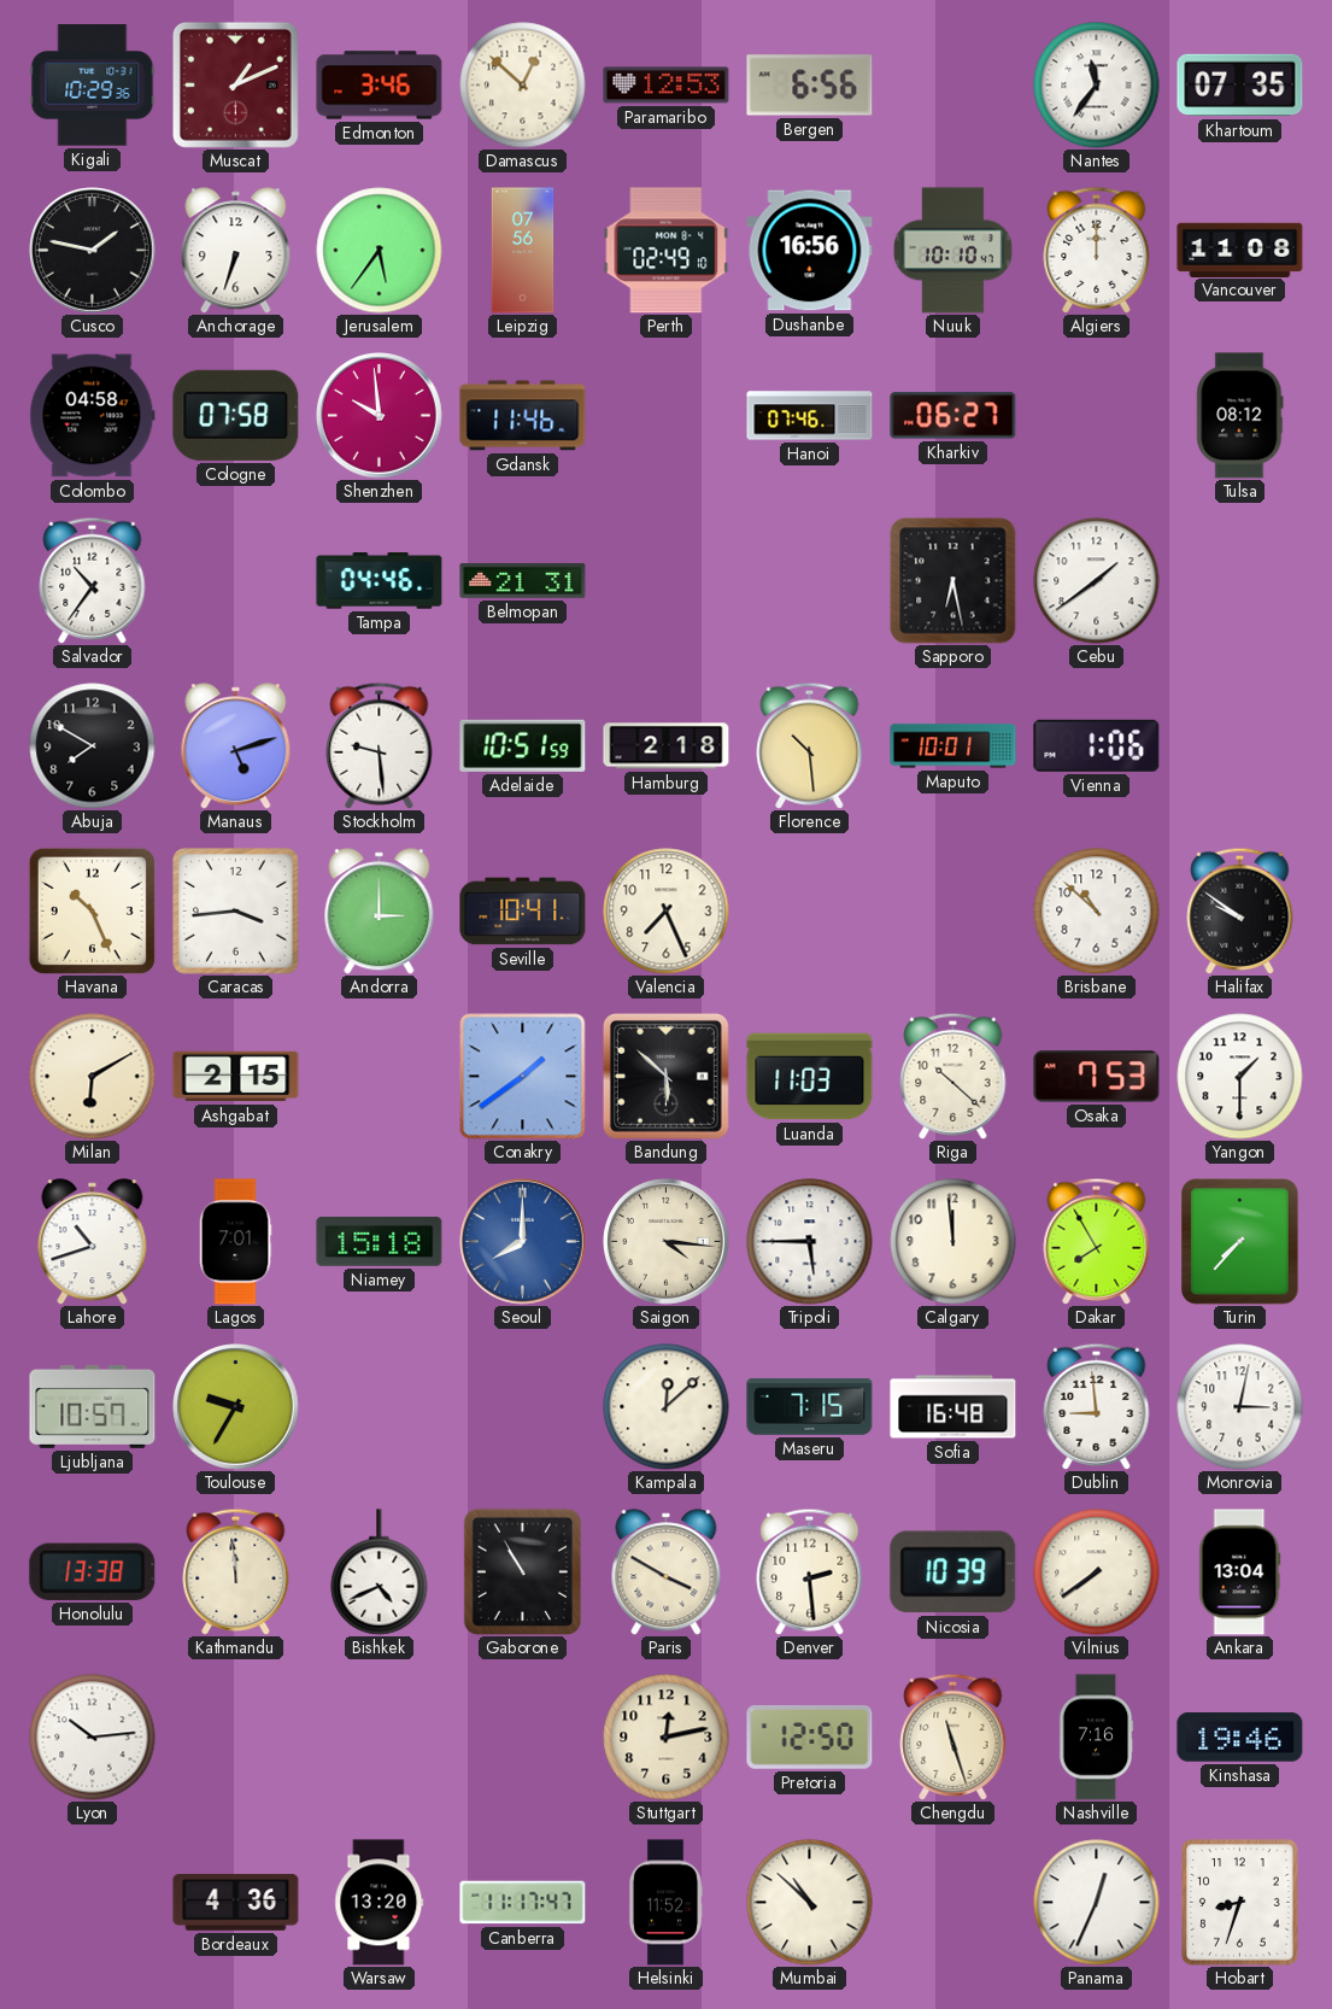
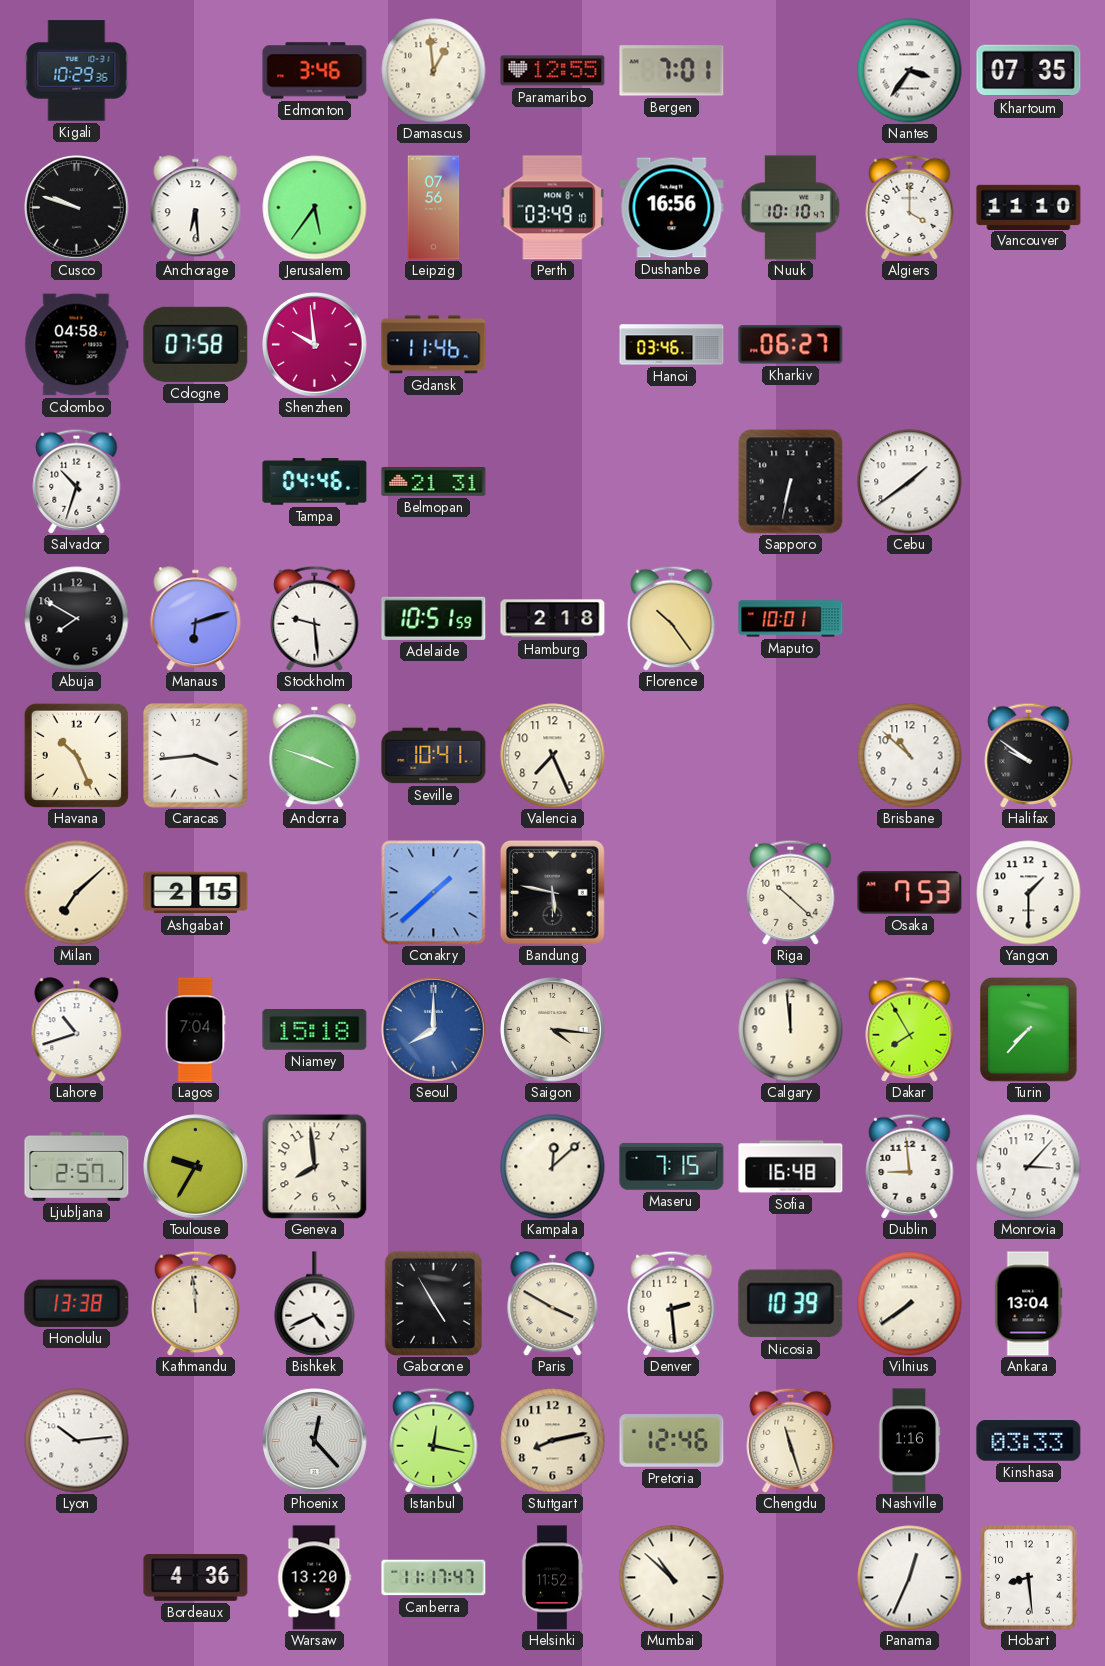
Muscat: 1:11 -> none
Damascus: 12:52 -> 12:59
Paramaribo: 12:53 -> 12:55
Bergen: 6:56 -> 7:01
Nantes: 11:36 -> 3:36
Cusco: 1:47 -> 9:48
Anchorage: 6:33 -> 6:29
Perth: 02:49 -> 03:49
Algiers: 12:00 -> 4:00
Vancouver: 11:08 -> 11:10
Hanoi: 07:46 -> 03:46
Tulsa: 08:12 -> none
Salvador: 10:36 -> 10:33
Sapporo: 6:28 -> 6:32
Manaus: 5:12 -> 6:12
Florence: 10:29 -> 10:24
Vienna: 1:06 -> none
Andorra: 3:00 -> 3:48
Milan: 6:10 -> 7:08
Conakry: 1:39 -> 1:38
Bandung: 5:52 -> 5:47
Luanda: 11:03 -> none
Lagos: 7:01 -> 7:04
Tripoli: 5:45 -> none
Ljubljana: 10:57 -> 2:57
Geneva: none -> 7:59
Monrovia: 3:02 -> 3:07
Gaborone: 10:55 -> 4:55
Phoenix: none -> 12:23
Istanbul: none -> 12:17
Stuttgart: 12:13 -> 8:13
Pretoria: 12:50 -> 12:46
Nashville: 7:16 -> 1:16
Kinshasa: 19:46 -> 03:33
Hobart: 8:33 -> 8:29
